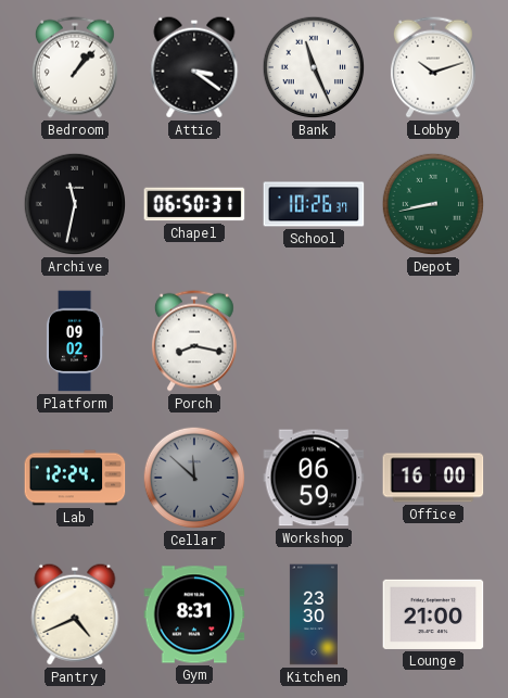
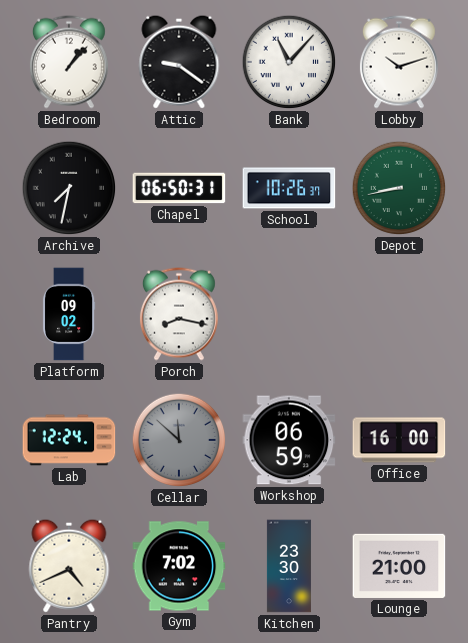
Attic: 3:21 -> 9:21
Bank: 11:26 -> 11:07
Archive: 11:32 -> 7:32
Gym: 8:31 -> 7:02
